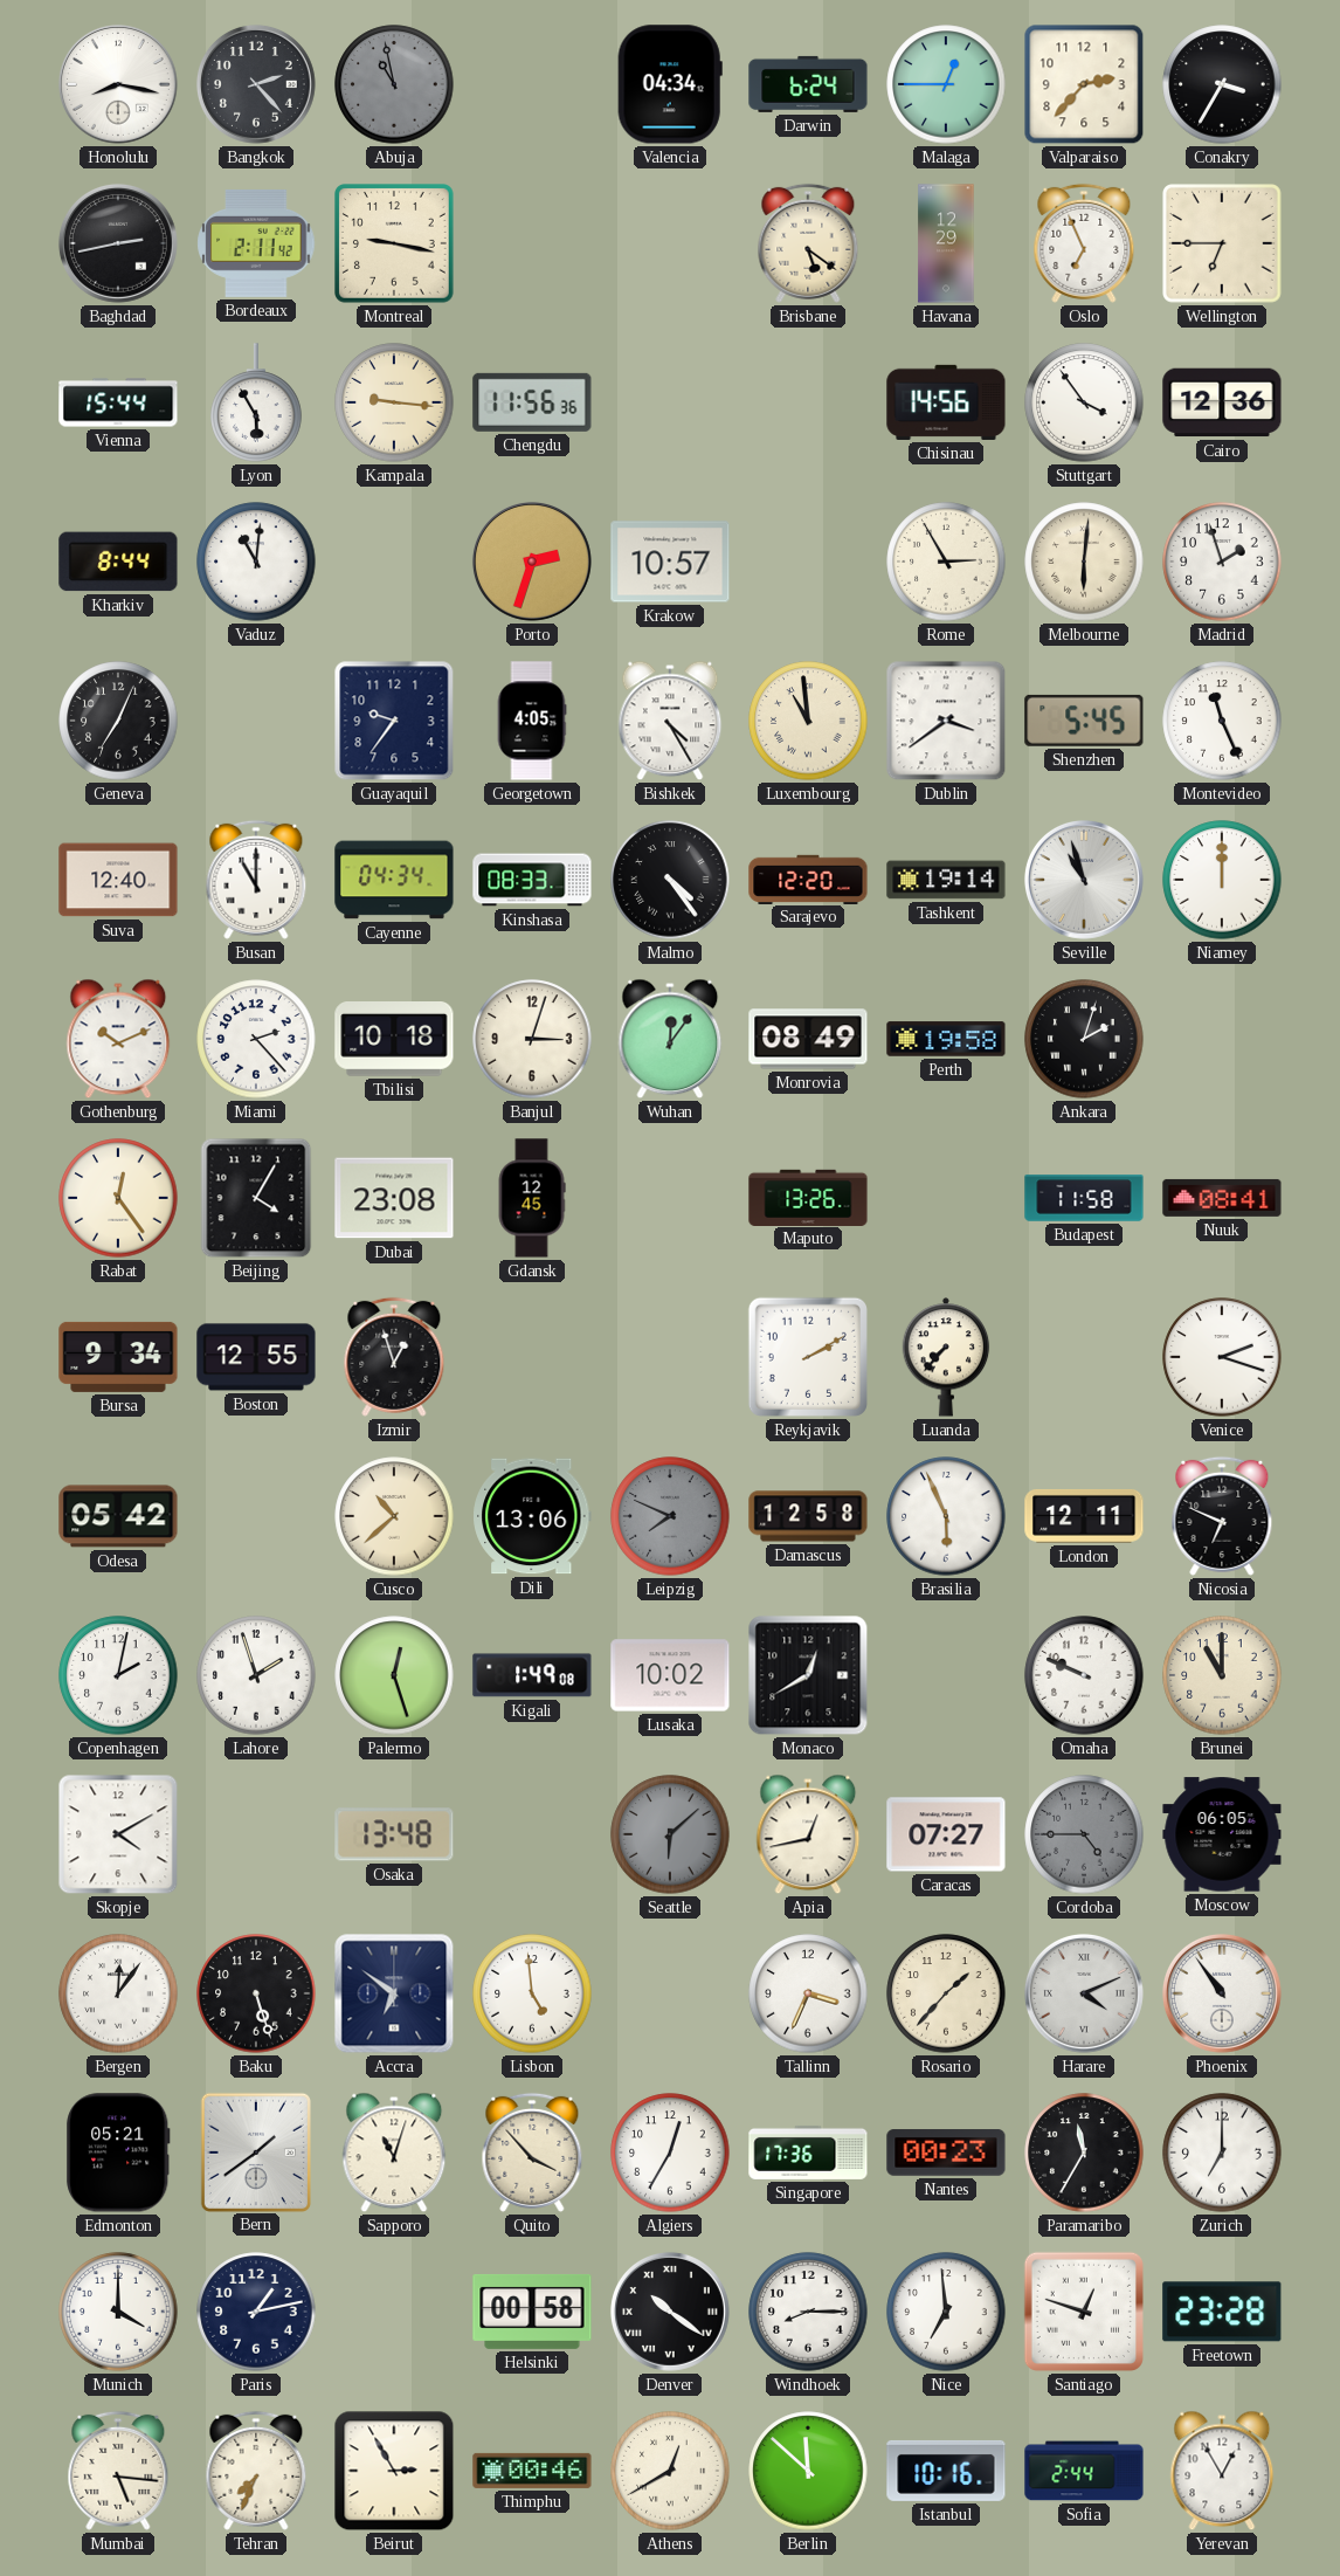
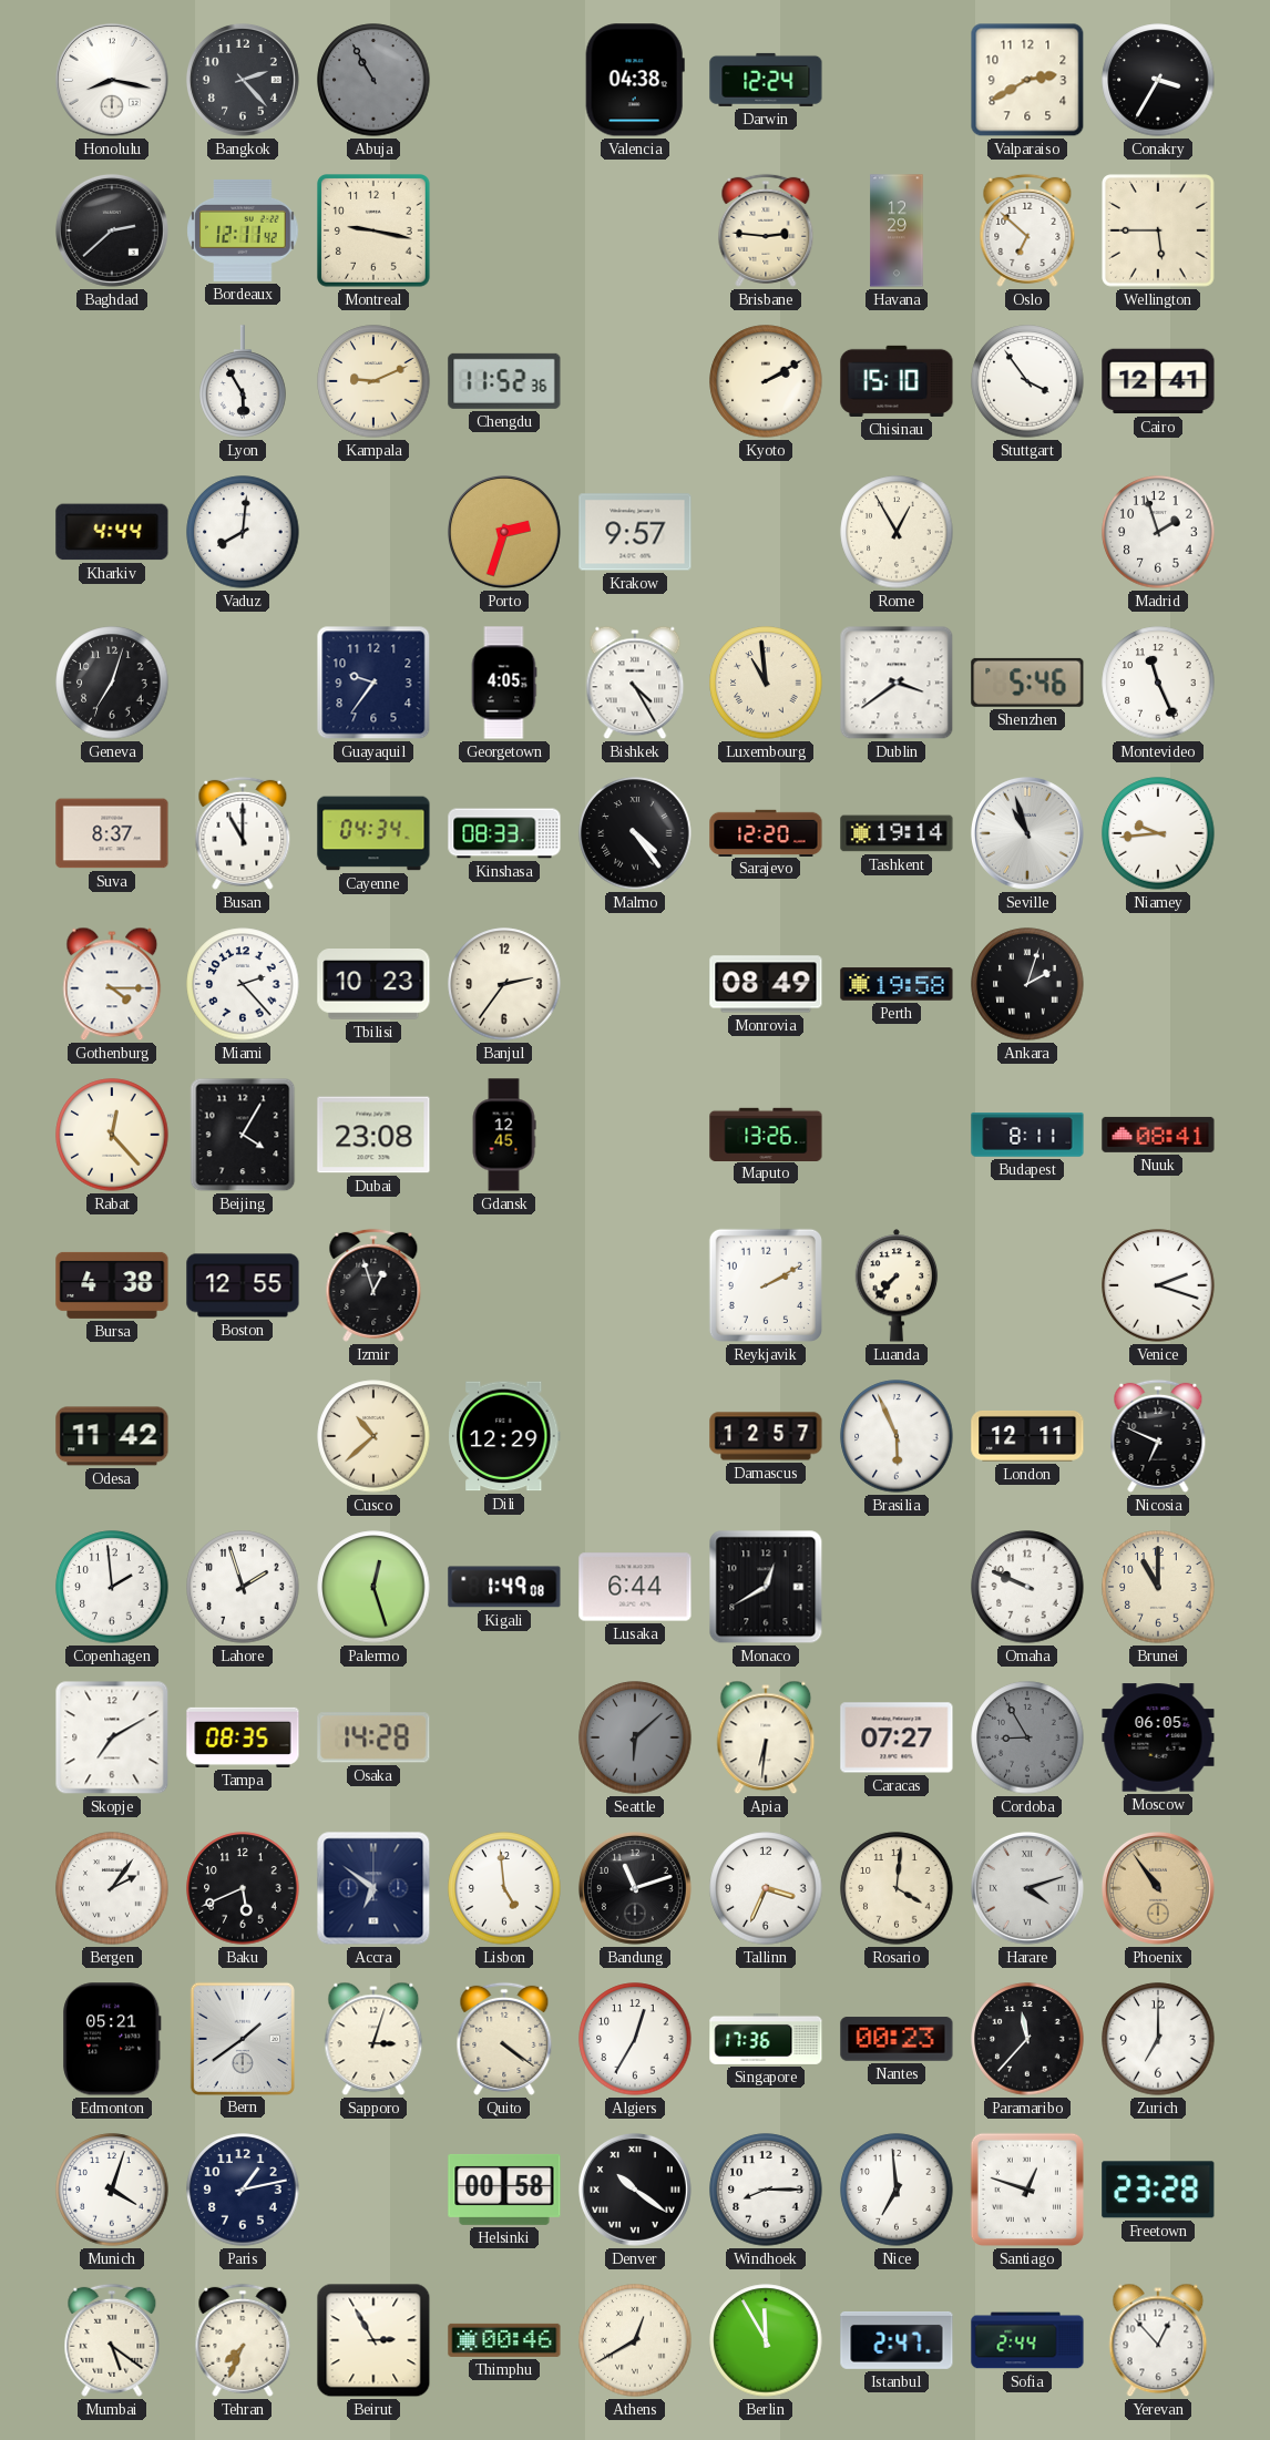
Abuja: 10:58 -> 10:55
Valencia: 04:34 -> 04:38
Darwin: 6:24 -> 12:24
Malaga: 12:45 -> none
Valparaiso: 2:37 -> 2:40
Baghdad: 2:43 -> 2:38
Bordeaux: 2:11 -> 12:11
Brisbane: 5:21 -> 2:46
Oslo: 6:56 -> 6:52
Wellington: 6:45 -> 5:45
Vienna: 15:44 -> none
Kampala: 9:16 -> 9:11
Chengdu: 11:56 -> 11:52
Kyoto: none -> 2:10
Chisinau: 14:56 -> 15:10
Cairo: 12:36 -> 12:41
Kharkiv: 8:44 -> 4:44
Vaduz: 11:01 -> 8:01
Krakow: 10:57 -> 9:57
Rome: 2:55 -> 12:55
Melbourne: 6:01 -> none
Geneva: 7:04 -> 7:03
Shenzhen: 5:45 -> 5:46
Suva: 12:40 -> 8:37
Niamey: 12:00 -> 9:44
Gothenburg: 10:11 -> 4:15
Tbilisi: 10:18 -> 10:23
Banjul: 3:03 -> 2:36
Wuhan: 12:06 -> none
Rabat: 12:24 -> 12:23
Budapest: 11:58 -> 8:11
Bursa: 9:34 -> 4:38
Odesa: 05:42 -> 11:42
Dili: 13:06 -> 12:29
Leipzig: 7:49 -> none
Damascus: 12:58 -> 12:57
Copenhagen: 2:02 -> 1:59
Lusaka: 10:02 -> 6:44
Skopje: 4:10 -> 7:10
Tampa: none -> 08:35
Osaka: 13:48 -> 14:28
Apia: 12:43 -> 6:31
Cordoba: 4:45 -> 8:55
Bergen: 12:06 -> 2:06
Baku: 5:27 -> 5:41
Bandung: none -> 11:12
Rosario: 1:37 -> 4:01
Harare: 4:11 -> 4:12
Phoenix dial: white -> champagne
Sapporo: 11:03 -> 3:03
Quito: 3:53 -> 4:21
Paramaribo: 11:35 -> 11:37
Munich: 4:00 -> 4:03
Mumbai: 5:16 -> 5:21
Berlin: 11:52 -> 11:55
Istanbul: 10:16 -> 2:47
Yerevan: 12:55 -> 12:53
